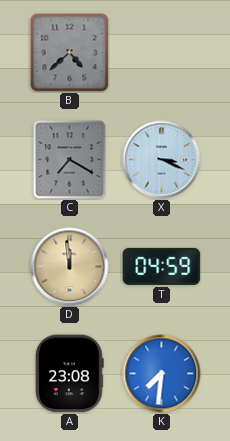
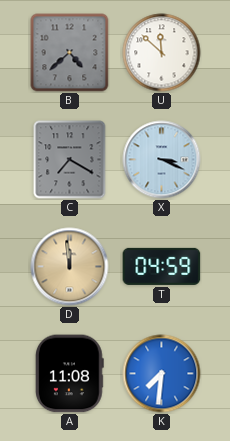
U: none -> 11:52
A: 23:08 -> 11:08
